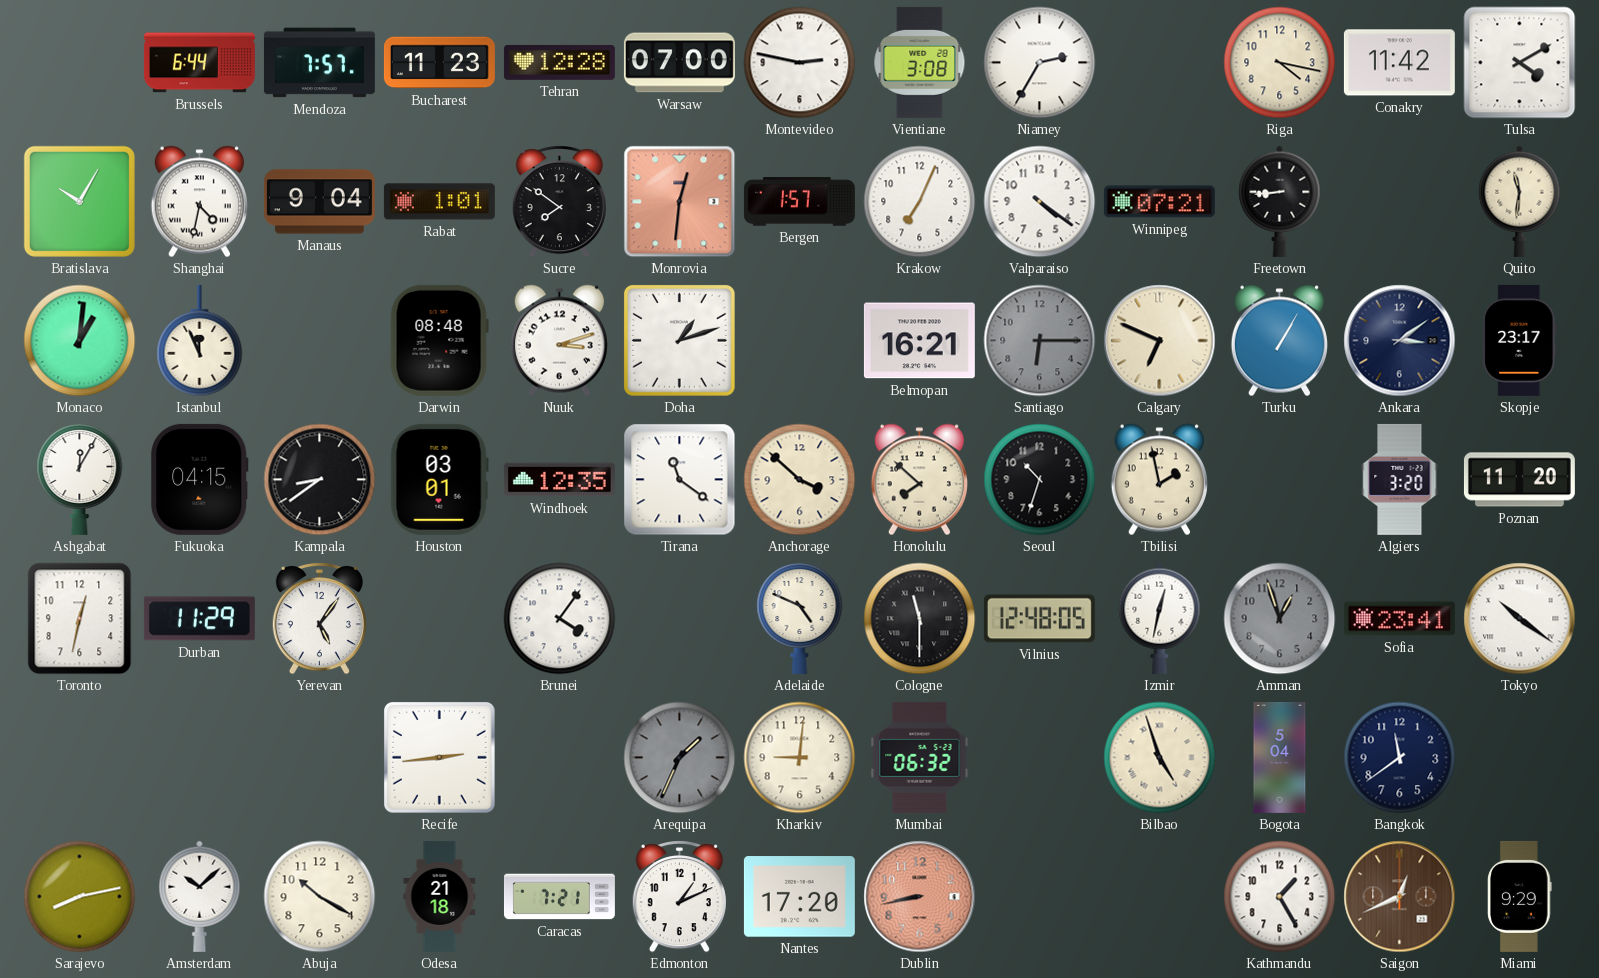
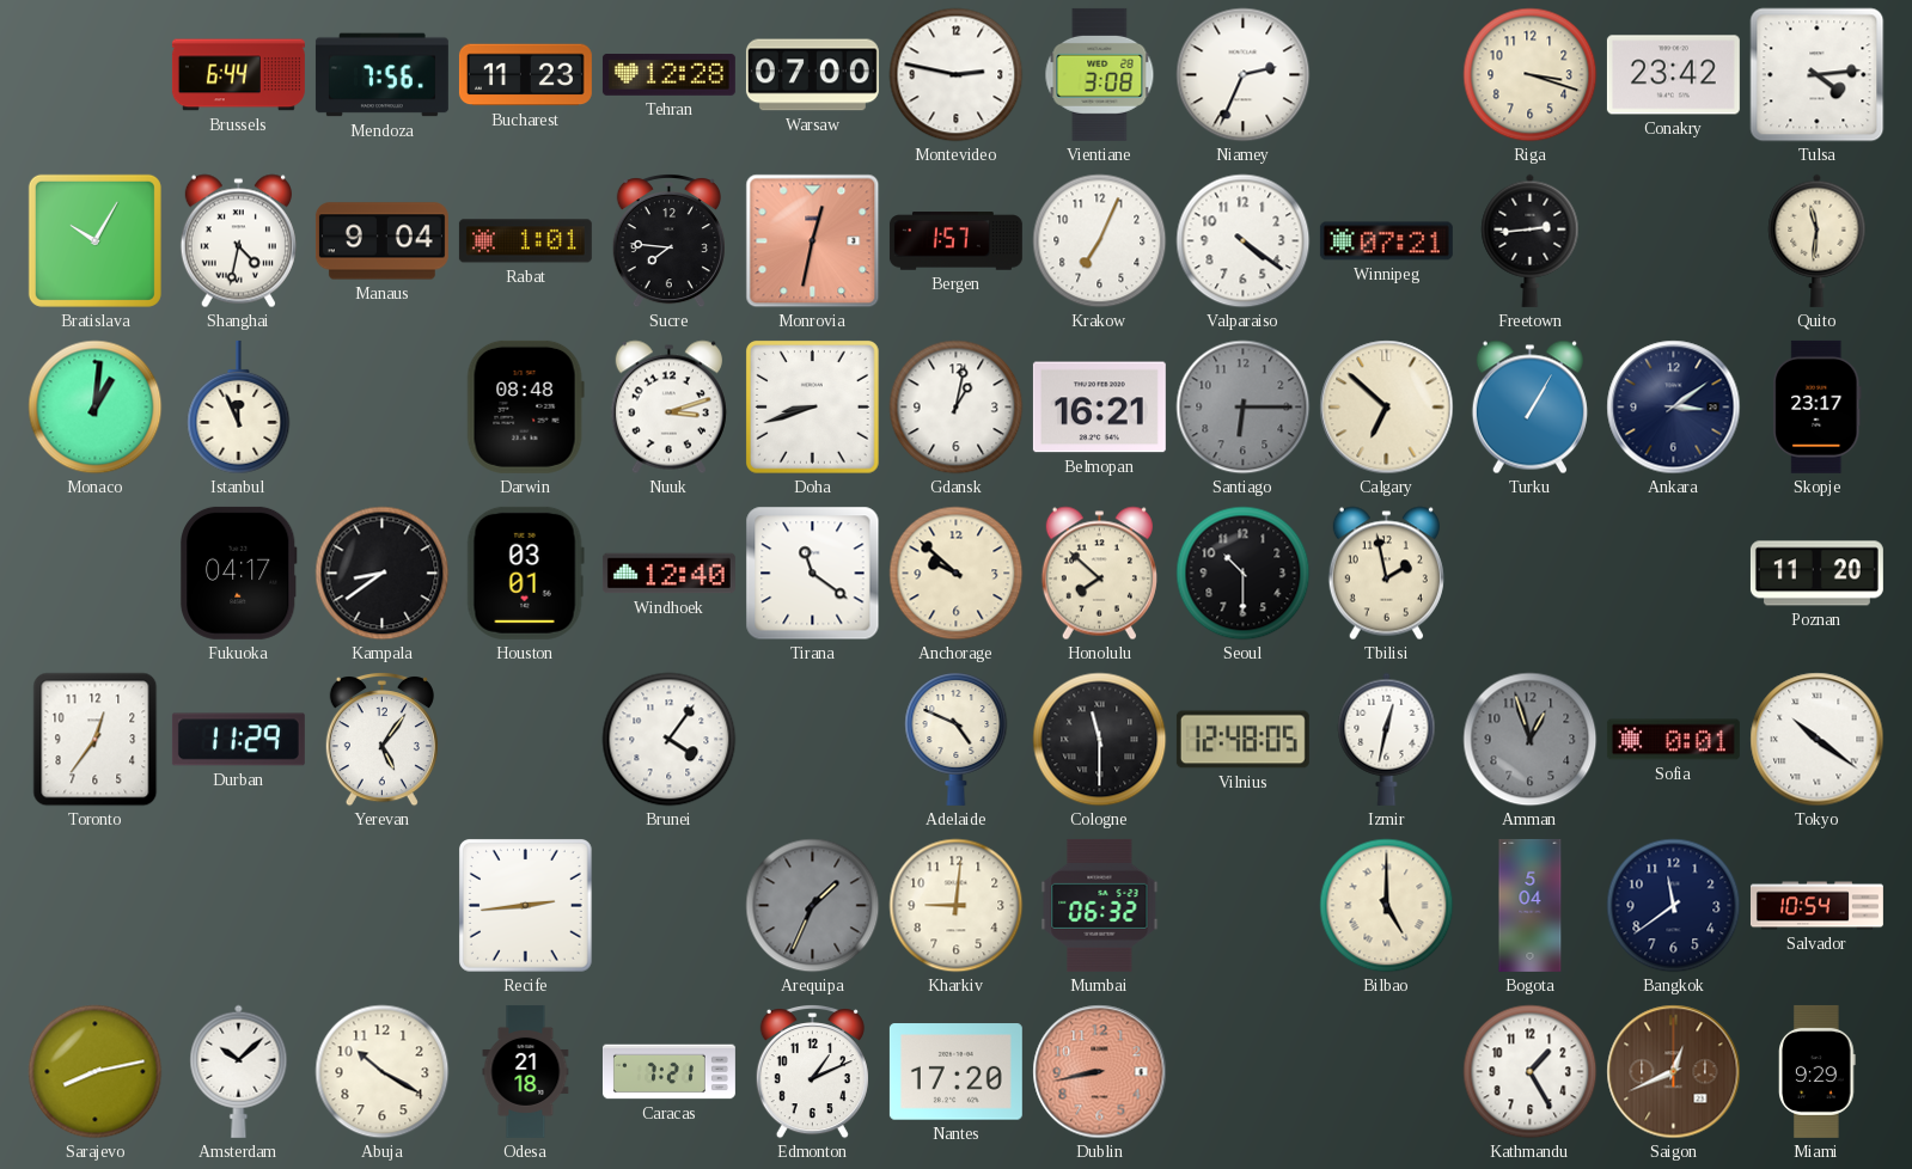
Mendoza: 7:57 -> 7:56
Niamey: 2:35 -> 2:34
Riga: 4:17 -> 3:18
Conakry: 11:42 -> 23:42
Tulsa: 4:10 -> 4:14
Sucre: 7:51 -> 7:46
Monrovia: 12:31 -> 12:32
Freetown: 8:44 -> 2:44
Doha: 1:12 -> 8:42
Gdansk: none -> 1:02
Calgary: 6:49 -> 6:52
Ashgabat: 12:05 -> none
Fukuoka: 04:15 -> 04:17
Windhoek: 12:35 -> 12:40
Anchorage: 3:52 -> 9:52
Seoul: 10:33 -> 10:30
Algiers: 3:20 -> none
Toronto: 12:32 -> 12:36
Sofia: 23:41 -> 0:01
Bilbao: 4:57 -> 5:00
Salvador: none -> 10:54
